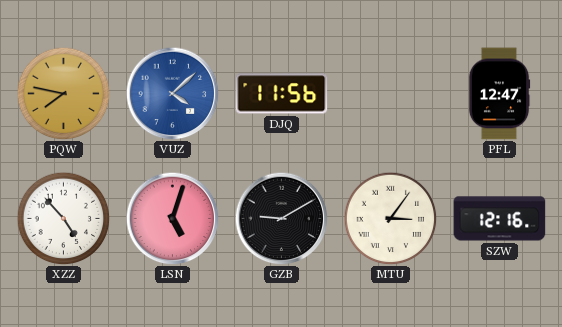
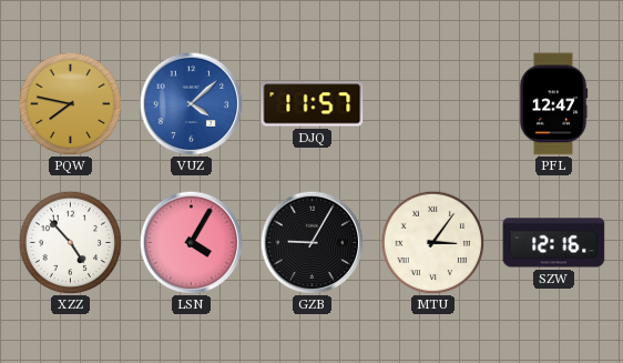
DJQ: 11:56 -> 11:57
LSN: 5:03 -> 4:05
GZB: 9:10 -> 9:05
